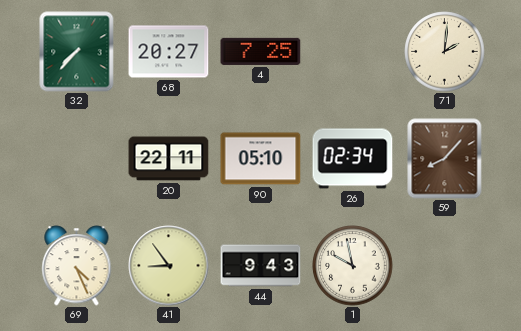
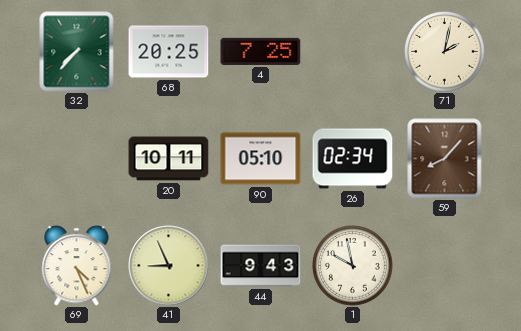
68: 20:27 -> 20:25
71: 2:01 -> 2:02
20: 22:11 -> 10:11
41: 8:54 -> 8:56
